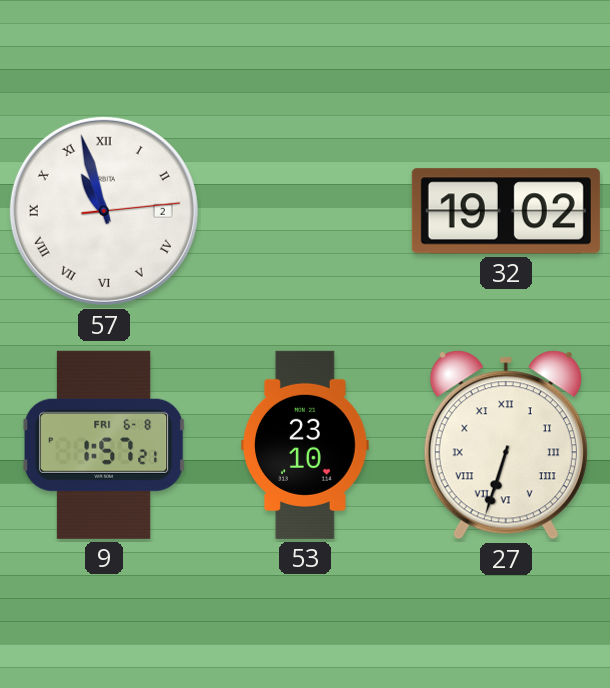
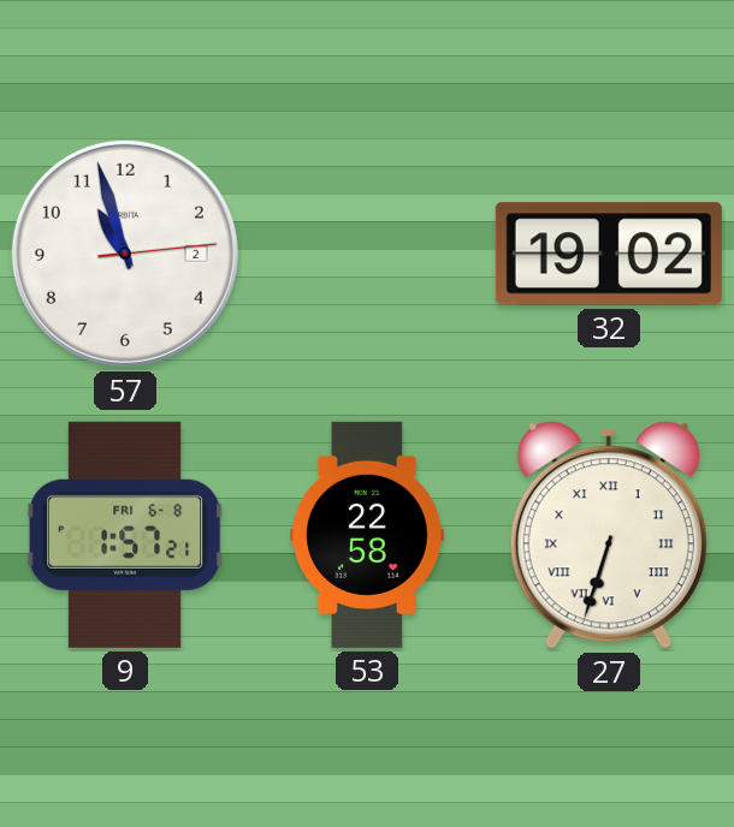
57 numerals: Roman -> Arabic
53: 23:10 -> 22:58
